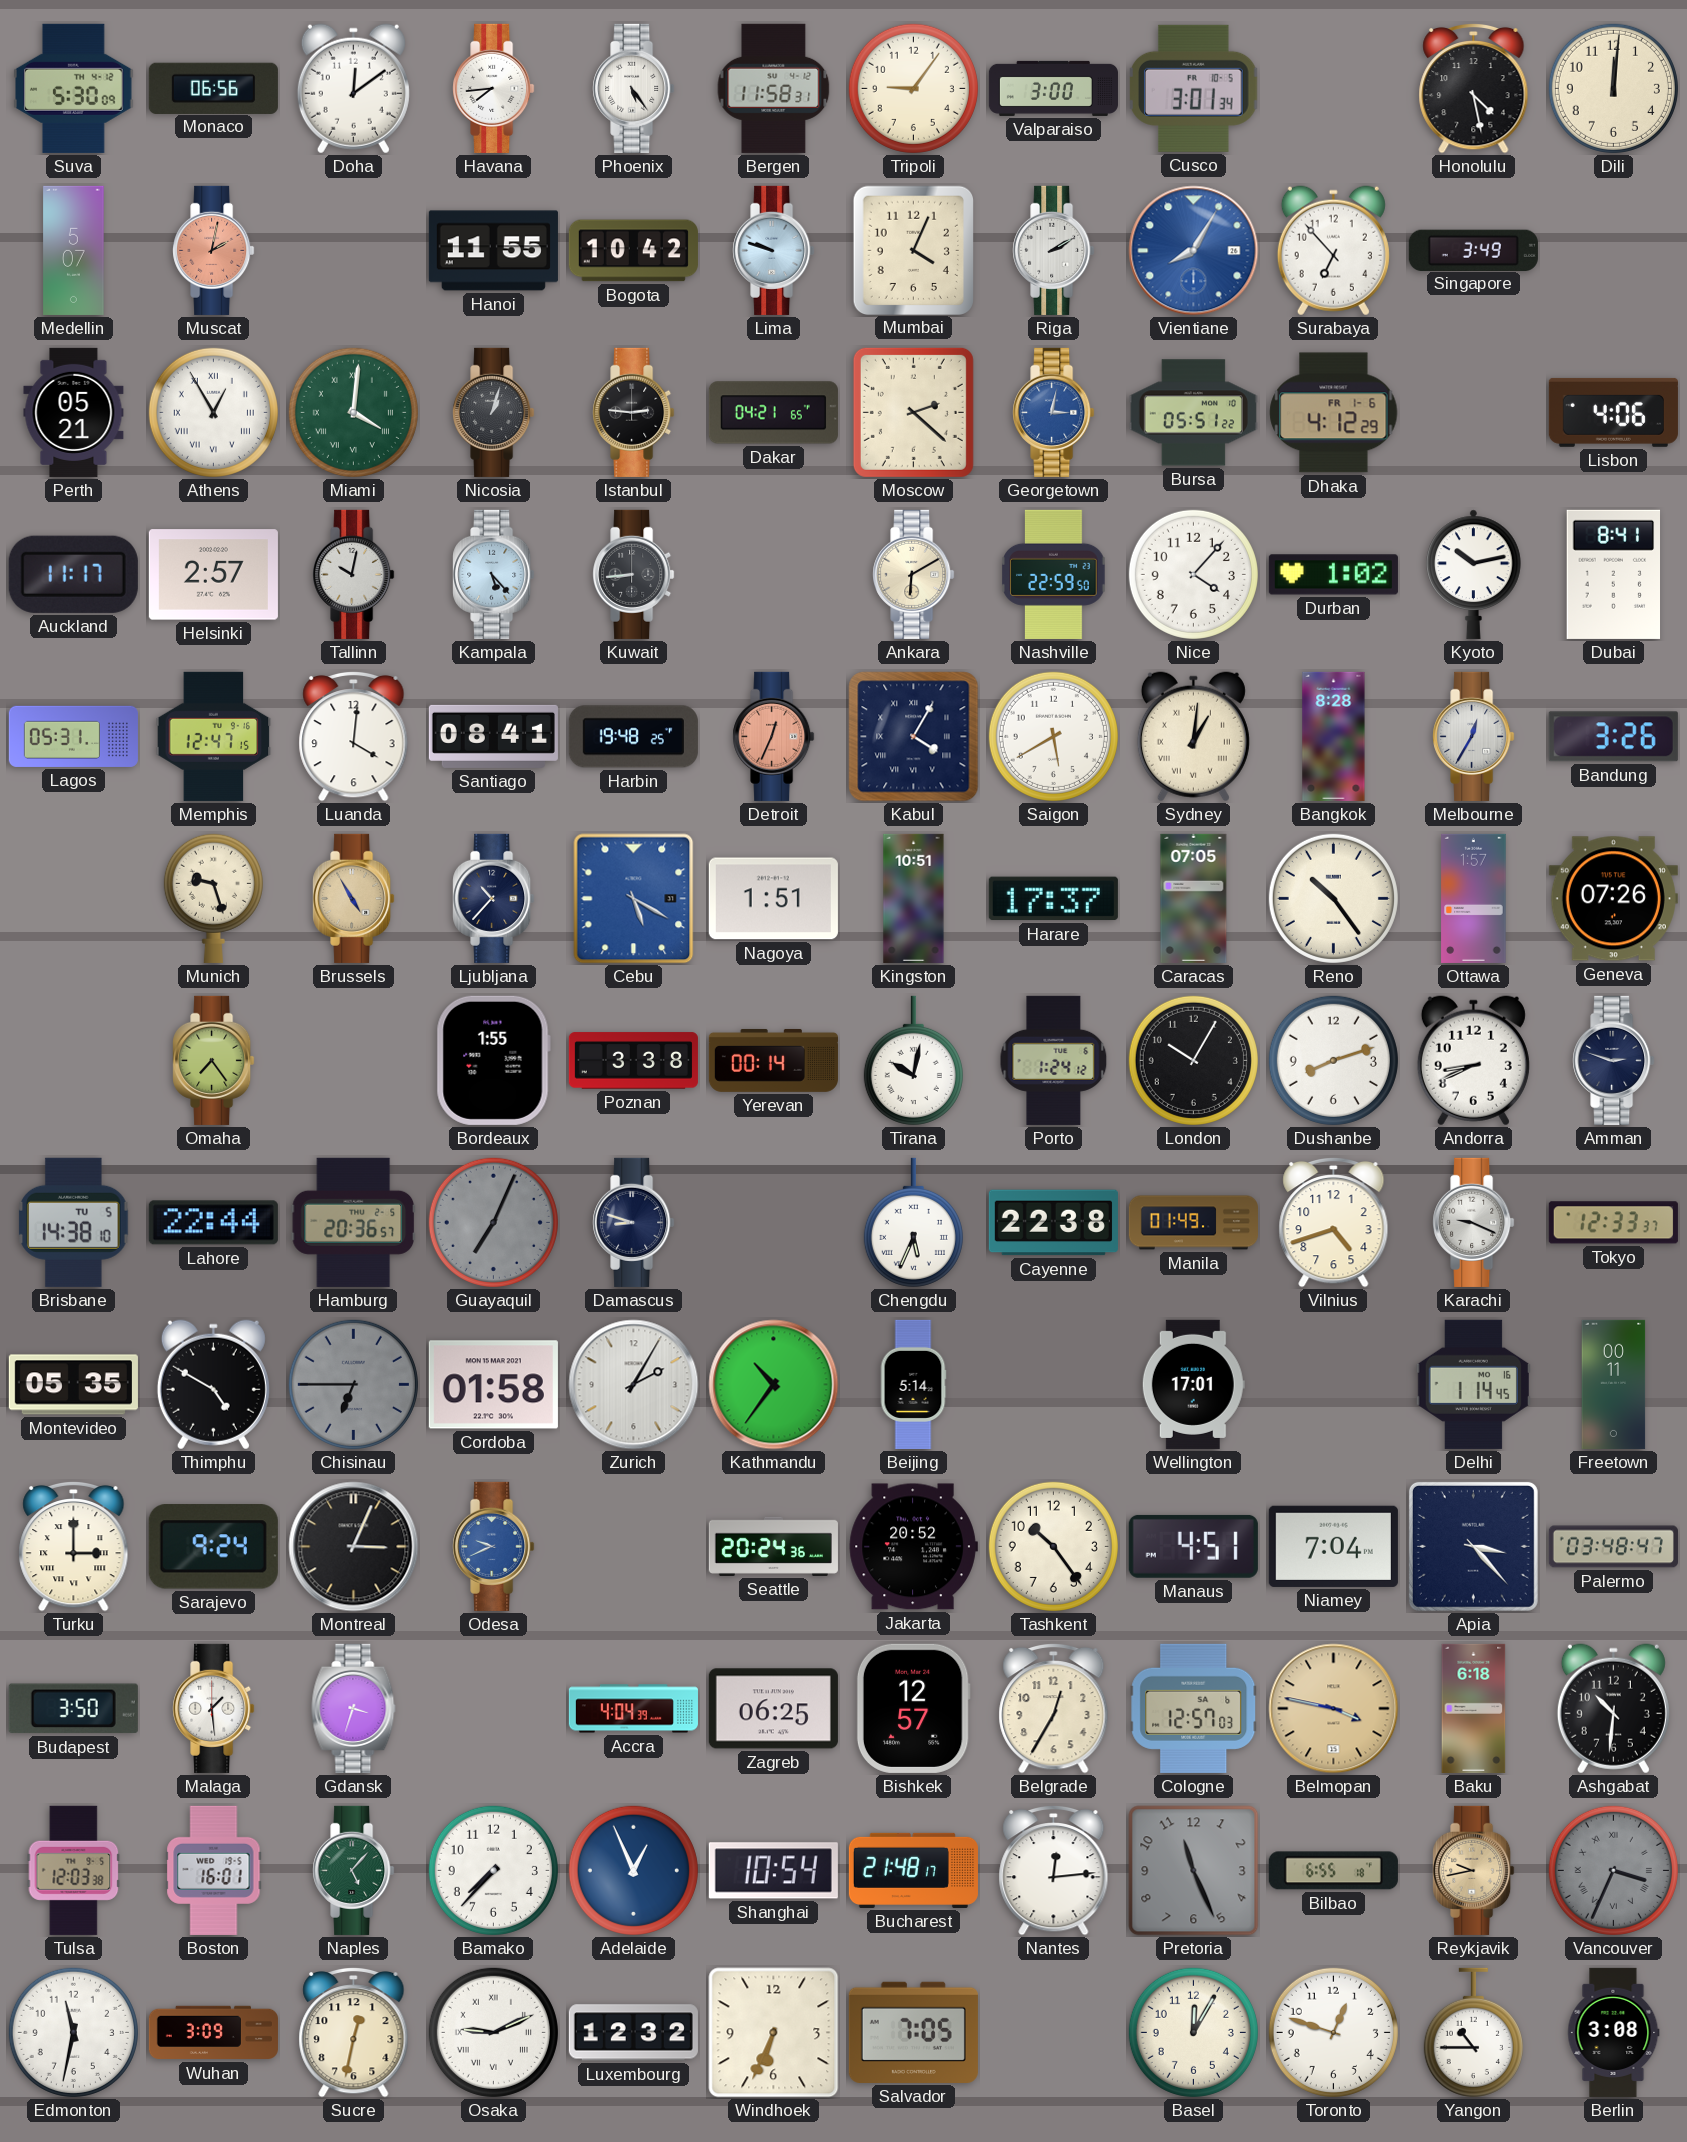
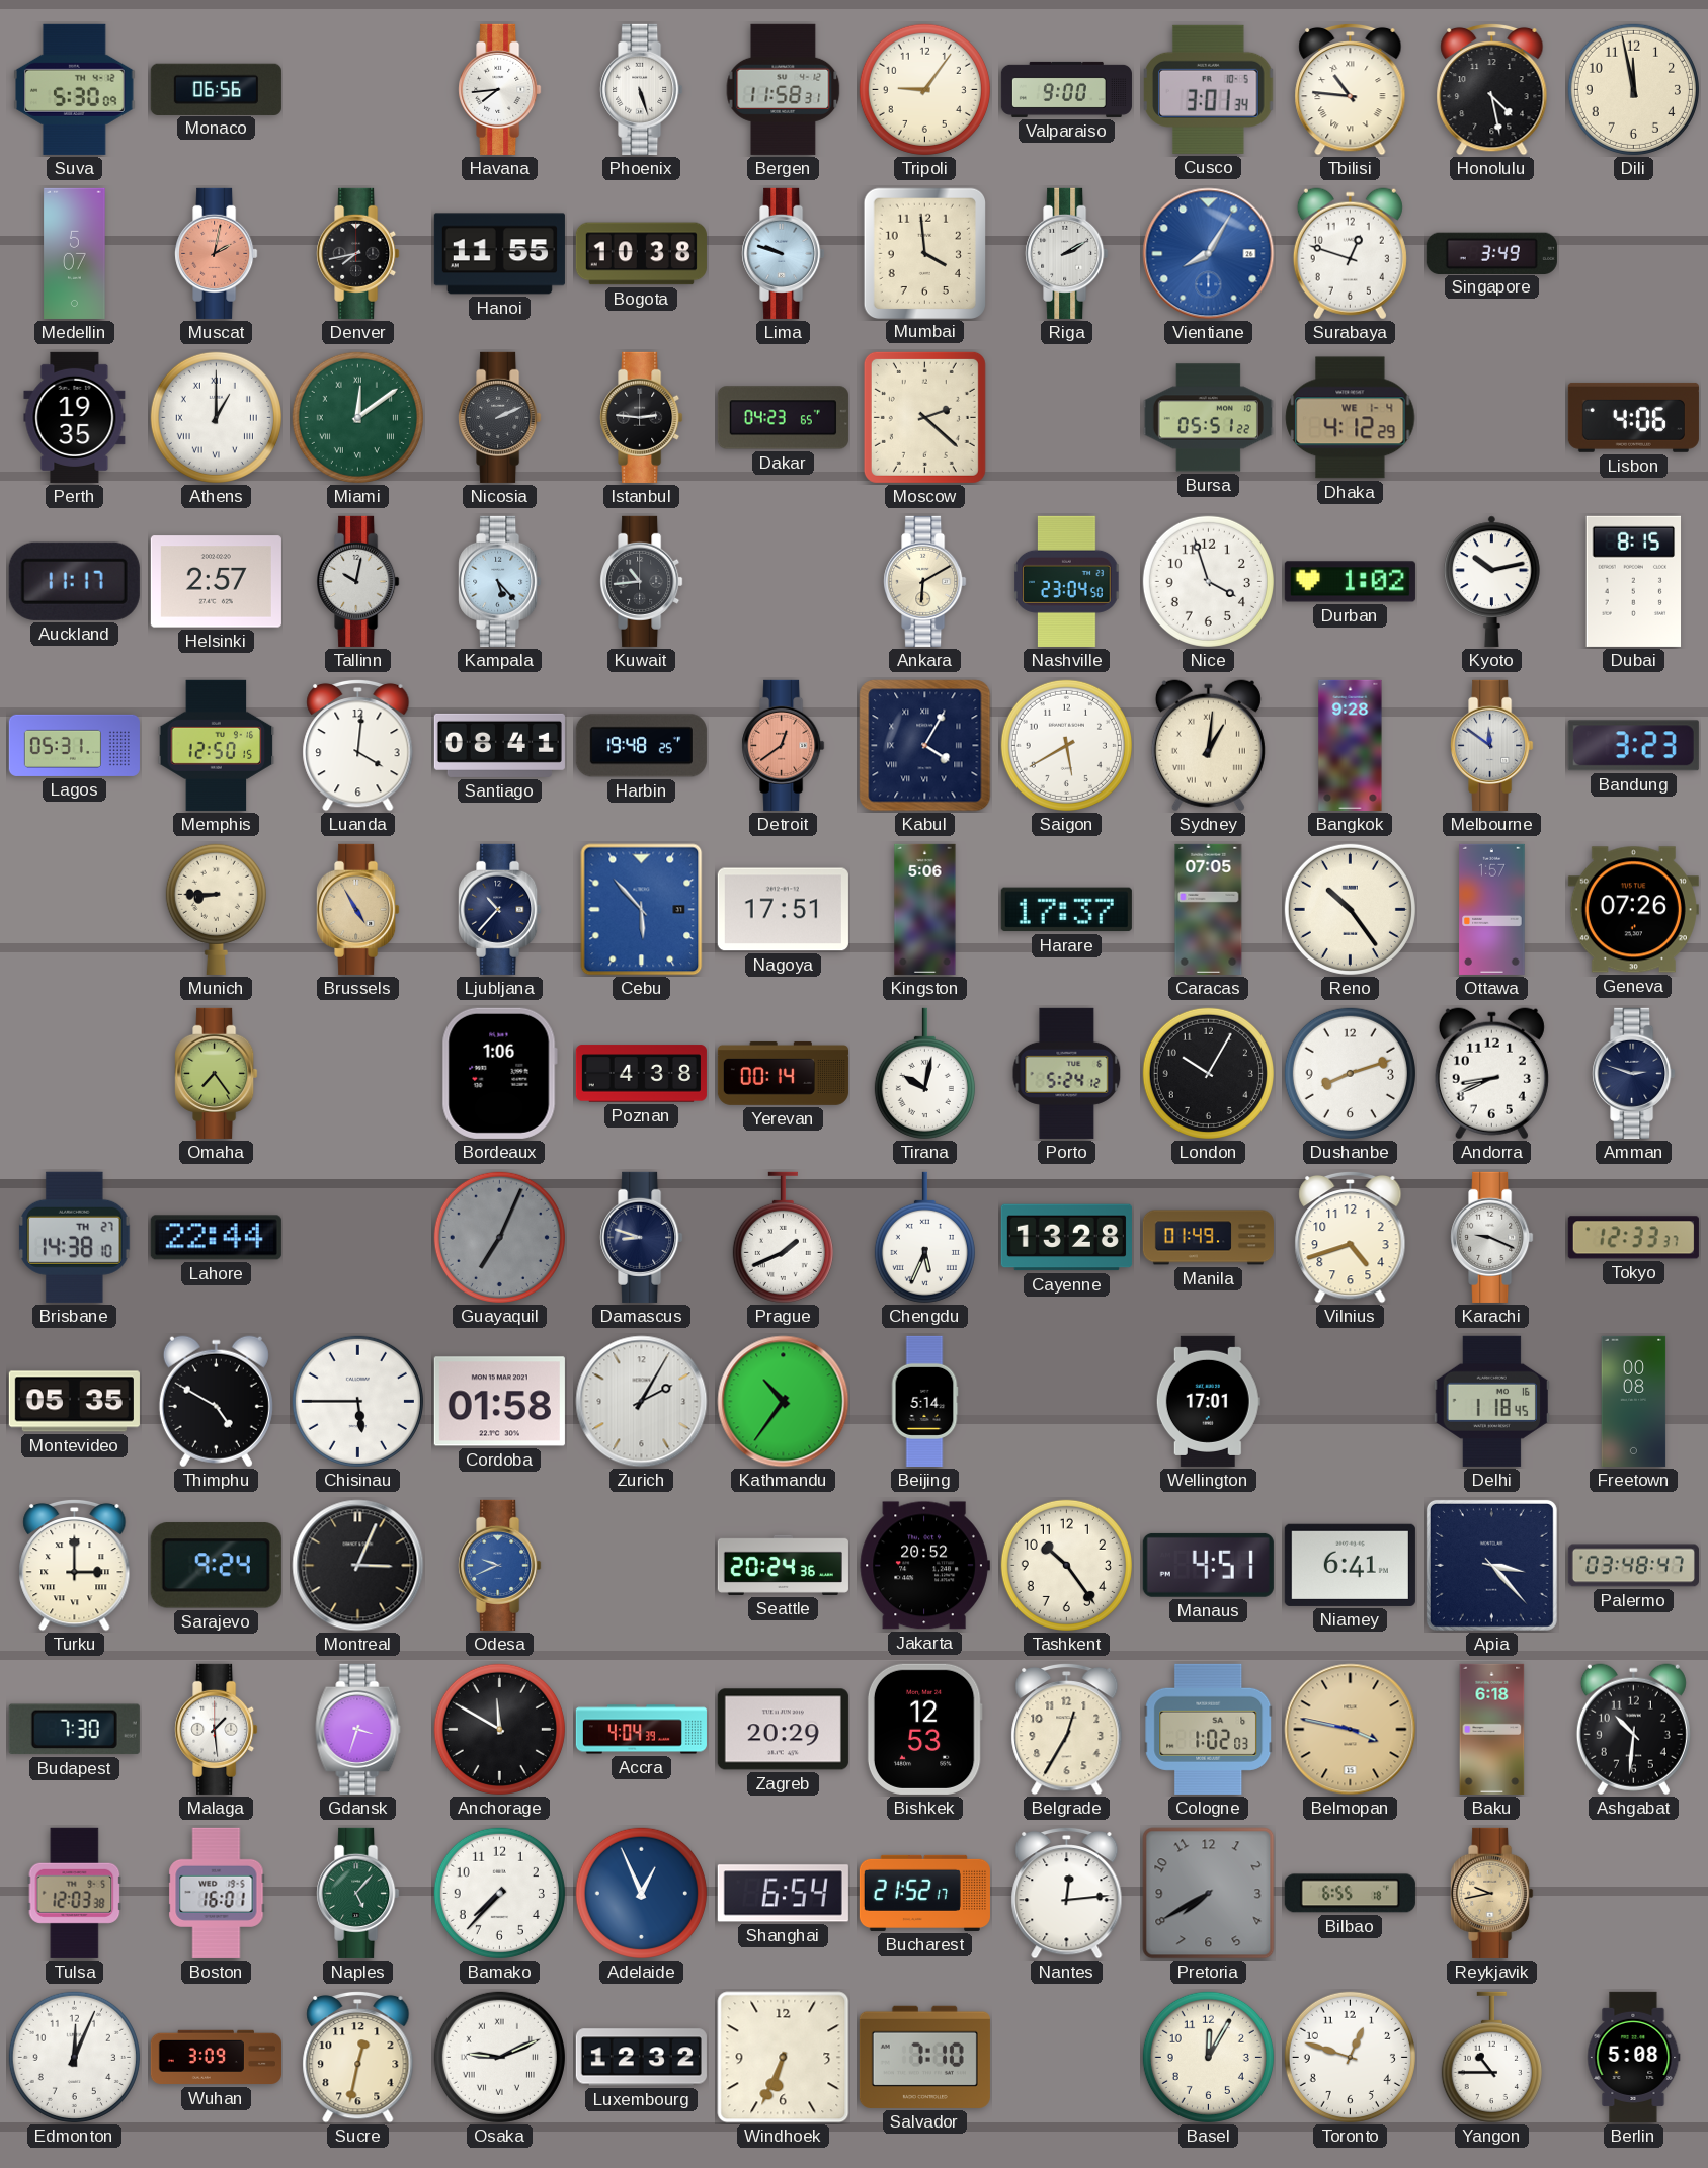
Doha: 12:09 -> none
Phoenix: 5:24 -> 5:27
Valparaiso: 3:00 -> 9:00
Tbilisi: none -> 10:46
Dili: 12:01 -> 11:58
Denver: none -> 7:43
Bogota: 10:42 -> 10:38
Mumbai: 4:04 -> 3:59
Surabaya: 6:53 -> 12:48
Perth: 05:21 -> 19:35
Athens: 12:55 -> 1:00
Miami: 4:01 -> 12:09
Nicosia: 1:03 -> 2:11
Dakar: 04:21 -> 04:23
Georgetown: 3:02 -> none
Dhaka date: FR 1-6 -> WE 1-4
Kuwait: 8:44 -> 10:44
Nashville: 22:59 -> 23:04
Nice: 4:07 -> 3:57
Dubai: 8:41 -> 8:15
Memphis: 12:47 -> 12:50
Detroit: 12:34 -> 12:39
Bangkok: 8:28 -> 9:28
Melbourne: 12:35 -> 11:51
Bandung: 3:26 -> 3:23
Munich: 9:27 -> 8:45
Cebu: 5:20 -> 5:53
Nagoya: 1:51 -> 17:51
Kingston: 10:51 -> 5:06
Bordeaux: 1:55 -> 1:06
Poznan: 3:38 -> 4:38
Porto: 1:24 -> 5:24
Brisbane date: TU 5 -> TH 27
Hamburg: 20:36 -> none
Prague: none -> 1:41
Cayenne: 22:38 -> 13:28
Chisinau: 6:45 -> 5:45
Chisinau dial: grey -> white
Delhi: 1:14 -> 1:18
Freetown: 00:11 -> 00:08
Niamey: 7:04 -> 6:41
Budapest: 3:50 -> 7:30
Anchorage: none -> 11:50
Zagreb: 06:25 -> 20:29
Bishkek: 12:57 -> 12:53
Cologne: 12:57 -> 1:02
Shanghai: 10:54 -> 6:54
Bucharest: 21:48 -> 21:52
Pretoria: 11:26 -> 7:40
Vancouver: 3:34 -> none
Edmonton: 11:32 -> 12:04
Salvador: 7:05 -> 7:10
Berlin: 3:08 -> 5:08
